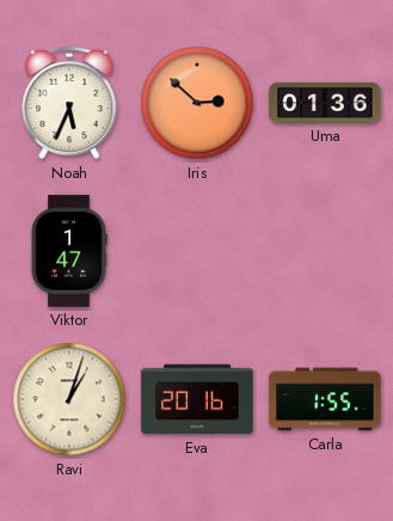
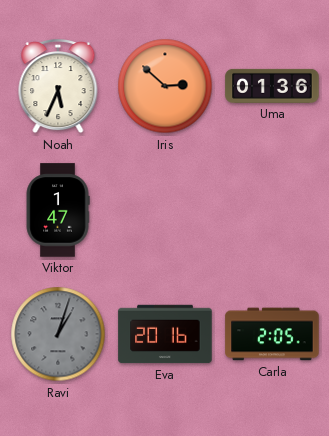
Ravi dial: cream -> grey
Carla: 1:55 -> 2:05
